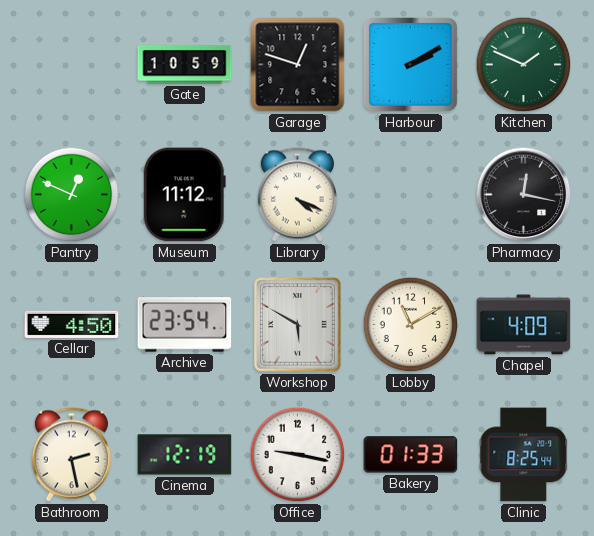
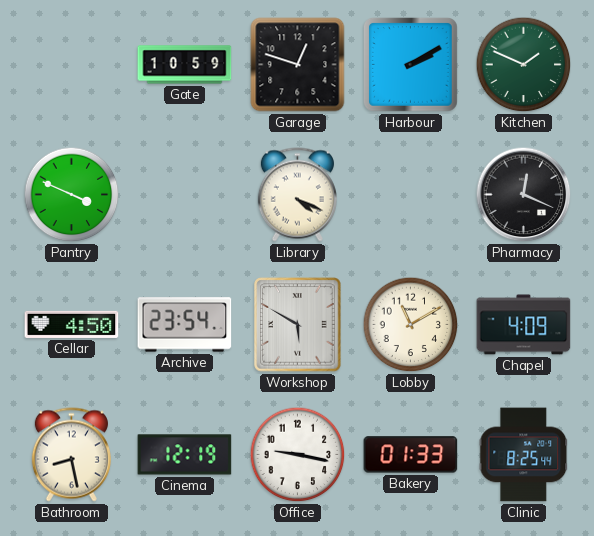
Pantry: 12:49 -> 3:49
Museum: 11:12 -> none
Pharmacy: 12:17 -> 12:19
Bathroom: 2:28 -> 8:28
